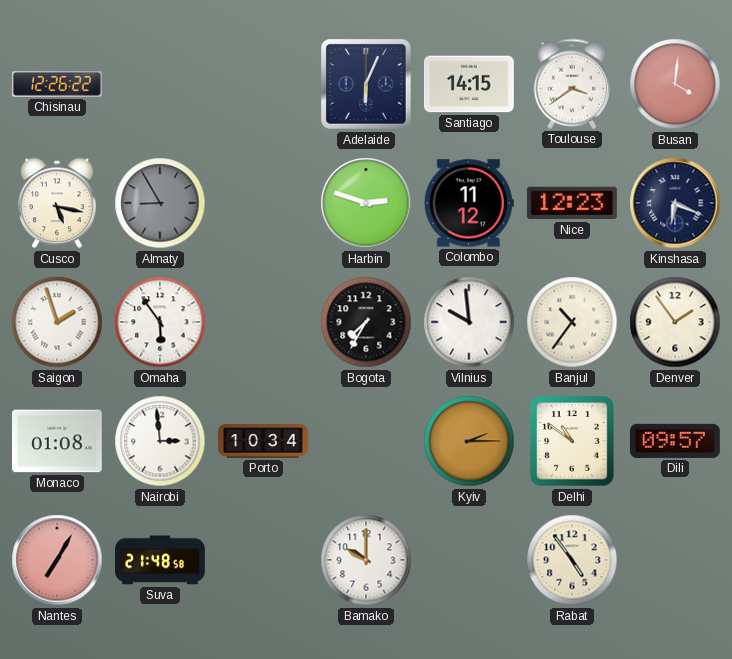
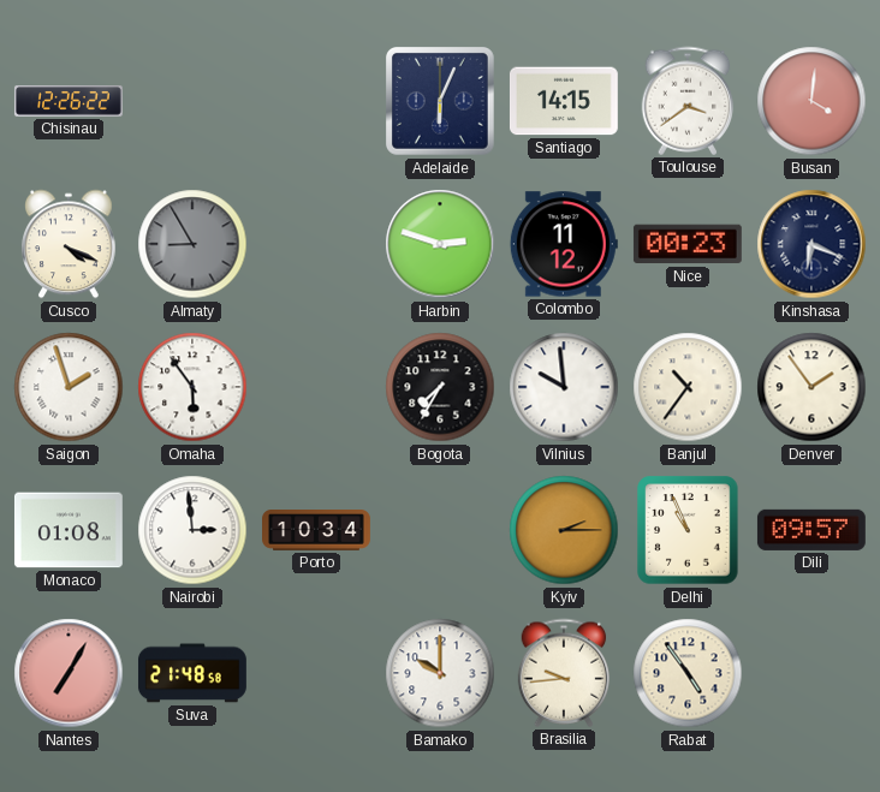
Cusco: 5:17 -> 4:19
Nice: 12:23 -> 00:23
Delhi: 10:51 -> 10:56
Brasilia: none -> 9:44
